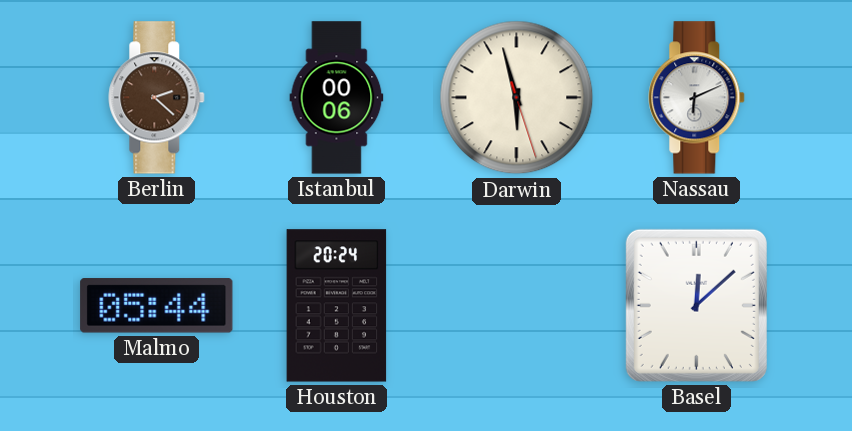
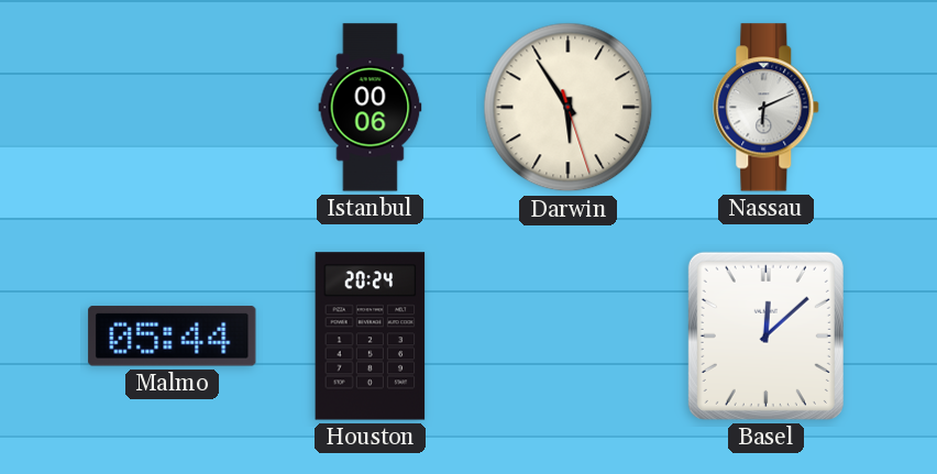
Berlin: 2:22 -> none
Darwin: 5:57 -> 5:54
